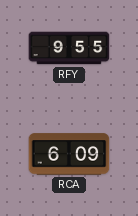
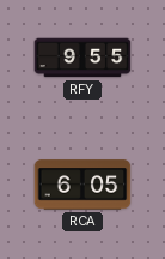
RCA: 6:09 -> 6:05
